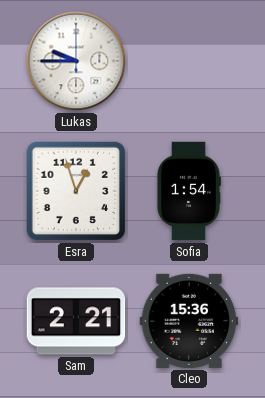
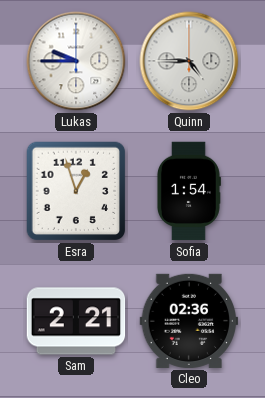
Quinn: none -> 4:45
Cleo: 15:36 -> 02:36
